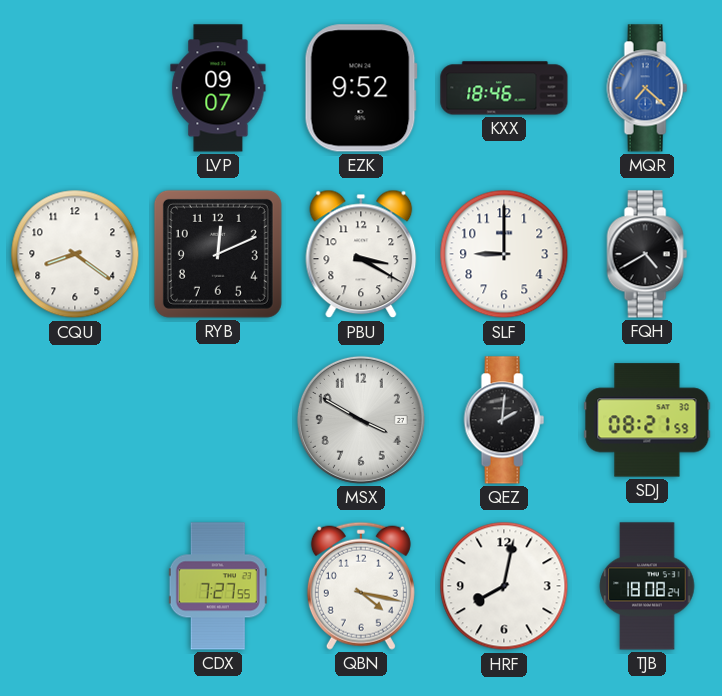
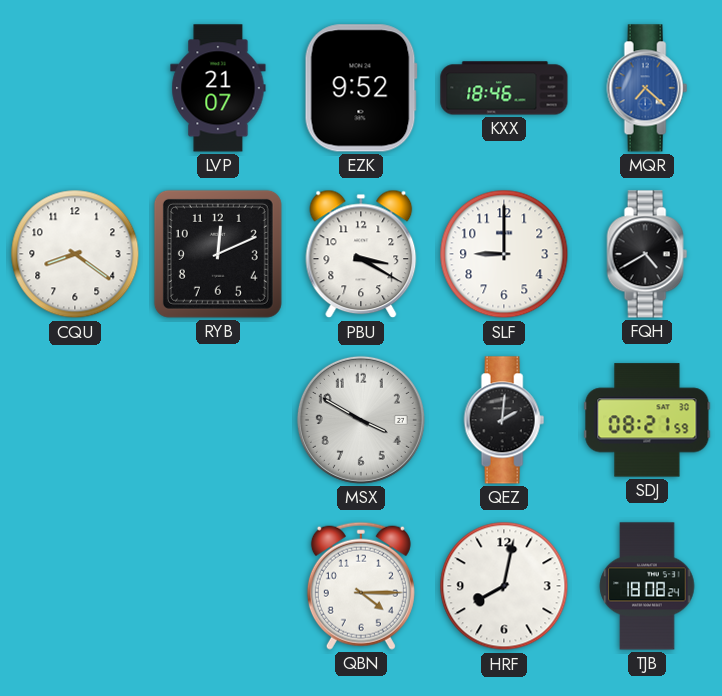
LVP: 09:07 -> 21:07
CDX: 7:27 -> none
QBN: 4:17 -> 4:15
